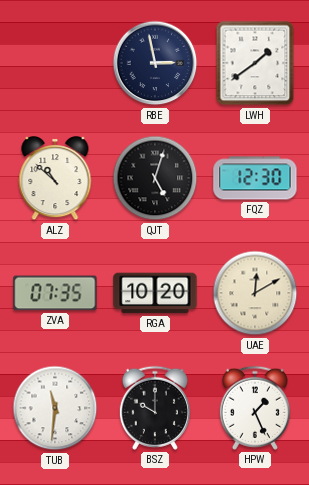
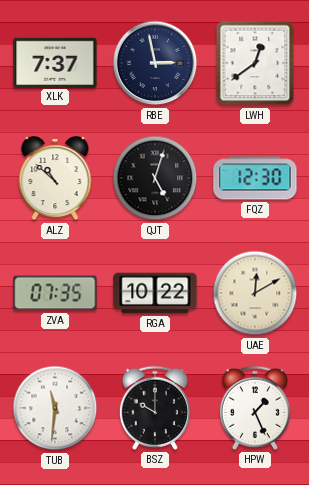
XLK: none -> 7:37
LWH: 1:39 -> 12:39
RGA: 10:20 -> 10:22
